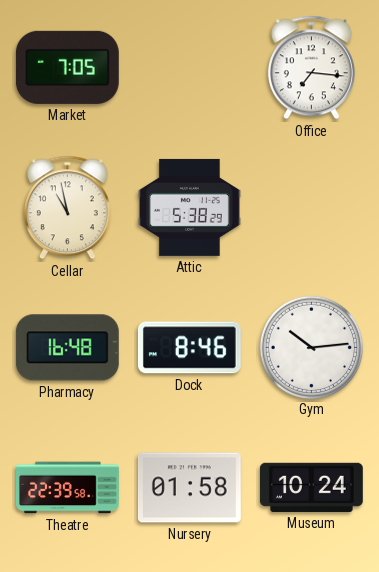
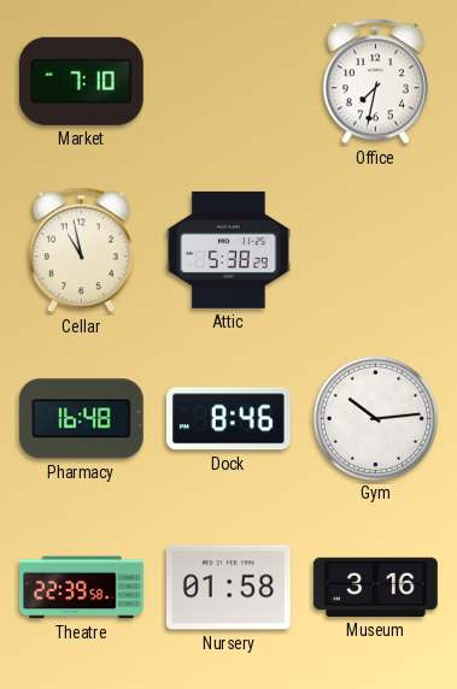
Market: 7:05 -> 7:10
Office: 7:16 -> 7:32
Museum: 10:24 -> 3:16
